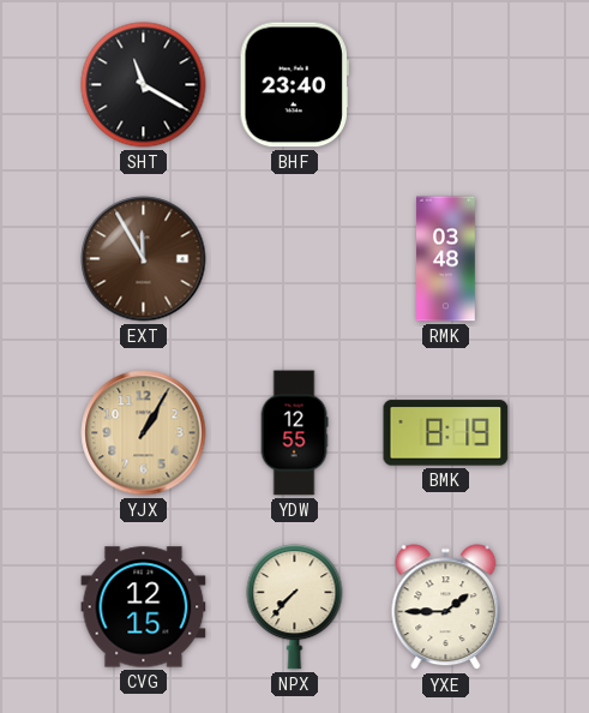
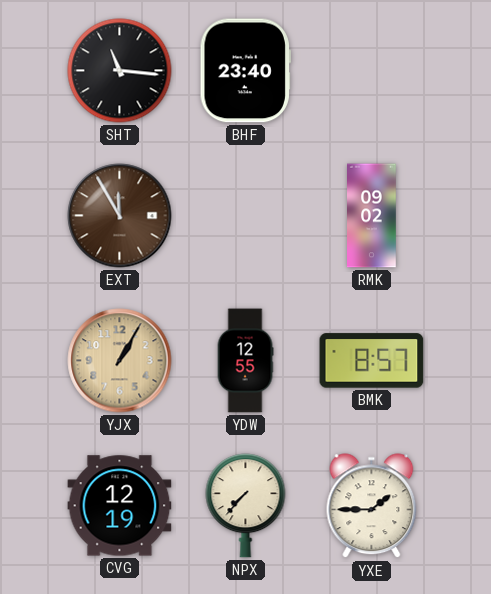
SHT: 11:20 -> 11:16
RMK: 03:48 -> 09:02
BMK: 8:19 -> 8:57
CVG: 12:15 -> 12:19
